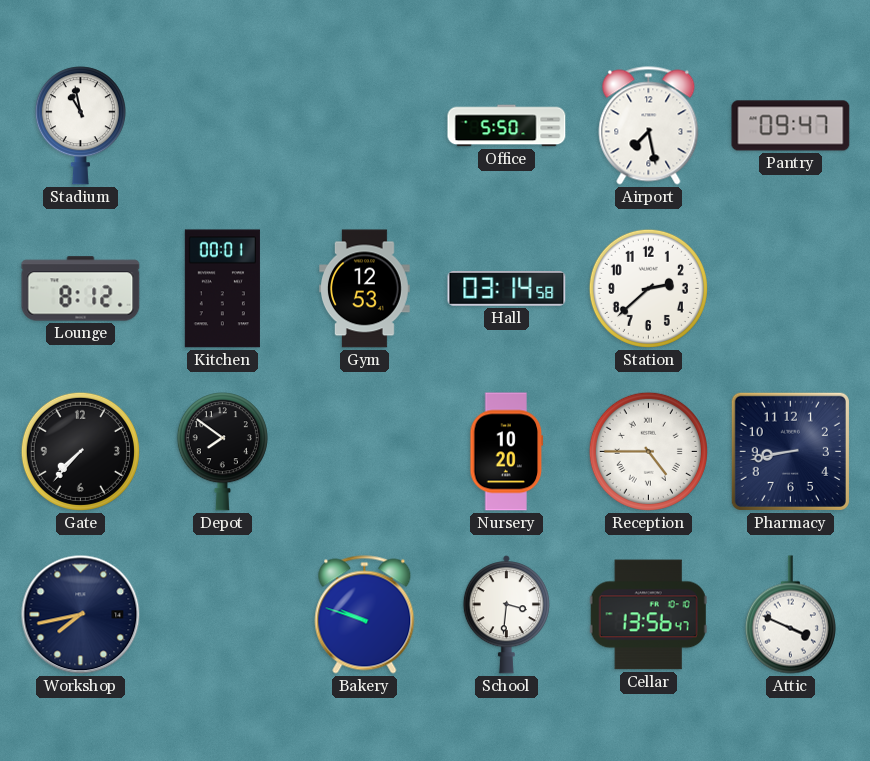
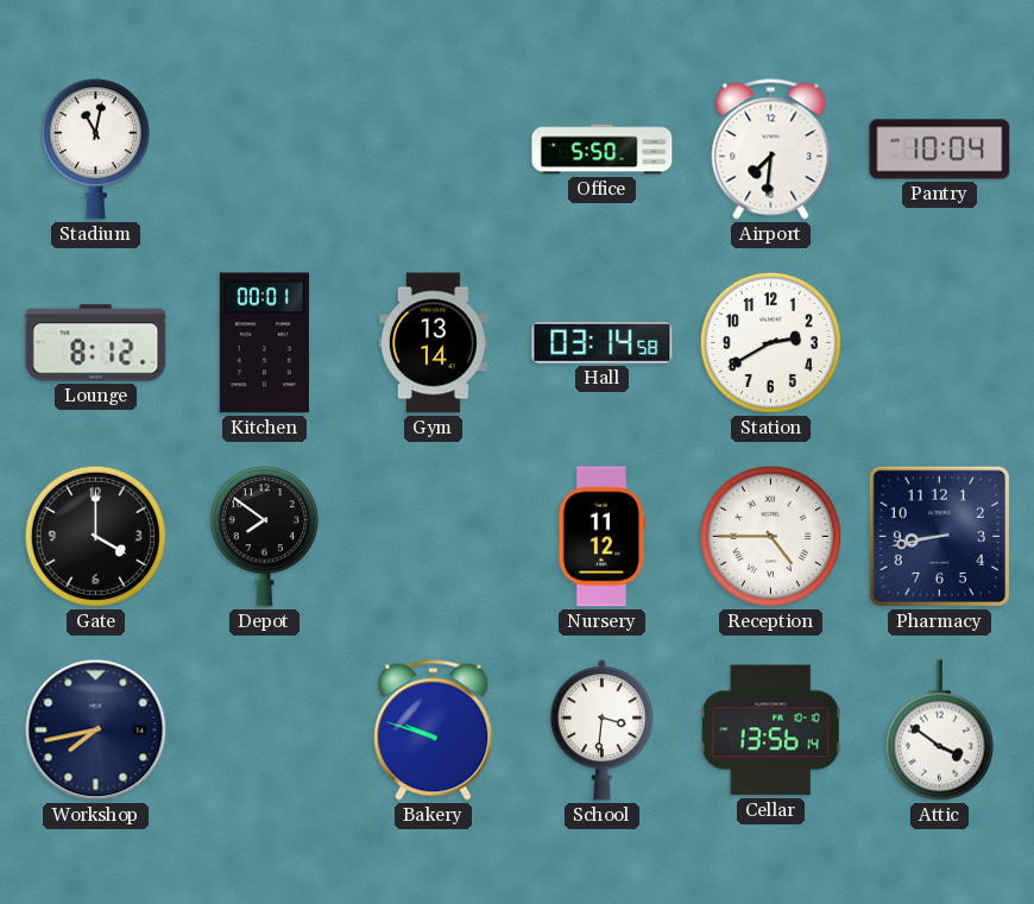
Stadium: 10:58 -> 11:02
Airport: 7:28 -> 7:31
Pantry: 09:47 -> 10:04
Gym: 12:53 -> 13:14
Station: 2:38 -> 2:40
Gate: 7:37 -> 4:00
Nursery: 10:20 -> 11:12
Cellar: 13:56:47 -> 13:56:14
Attic: 3:49 -> 3:51
